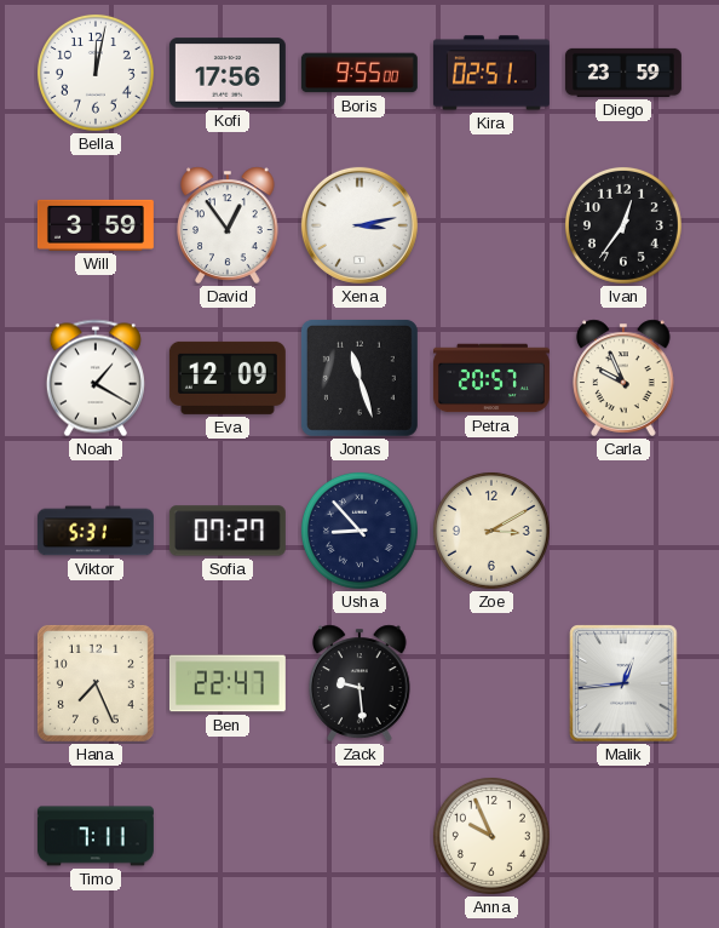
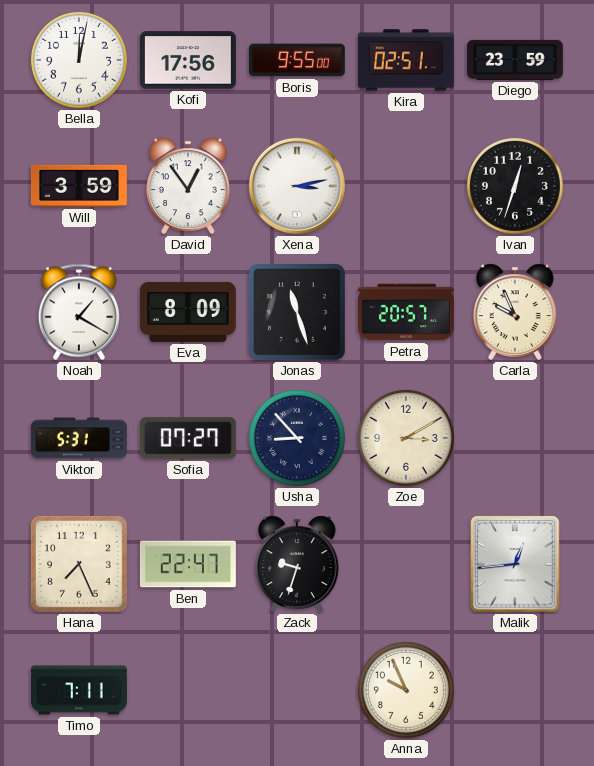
Ivan: 12:36 -> 12:33
Eva: 12:09 -> 8:09
Zack: 9:29 -> 9:33
